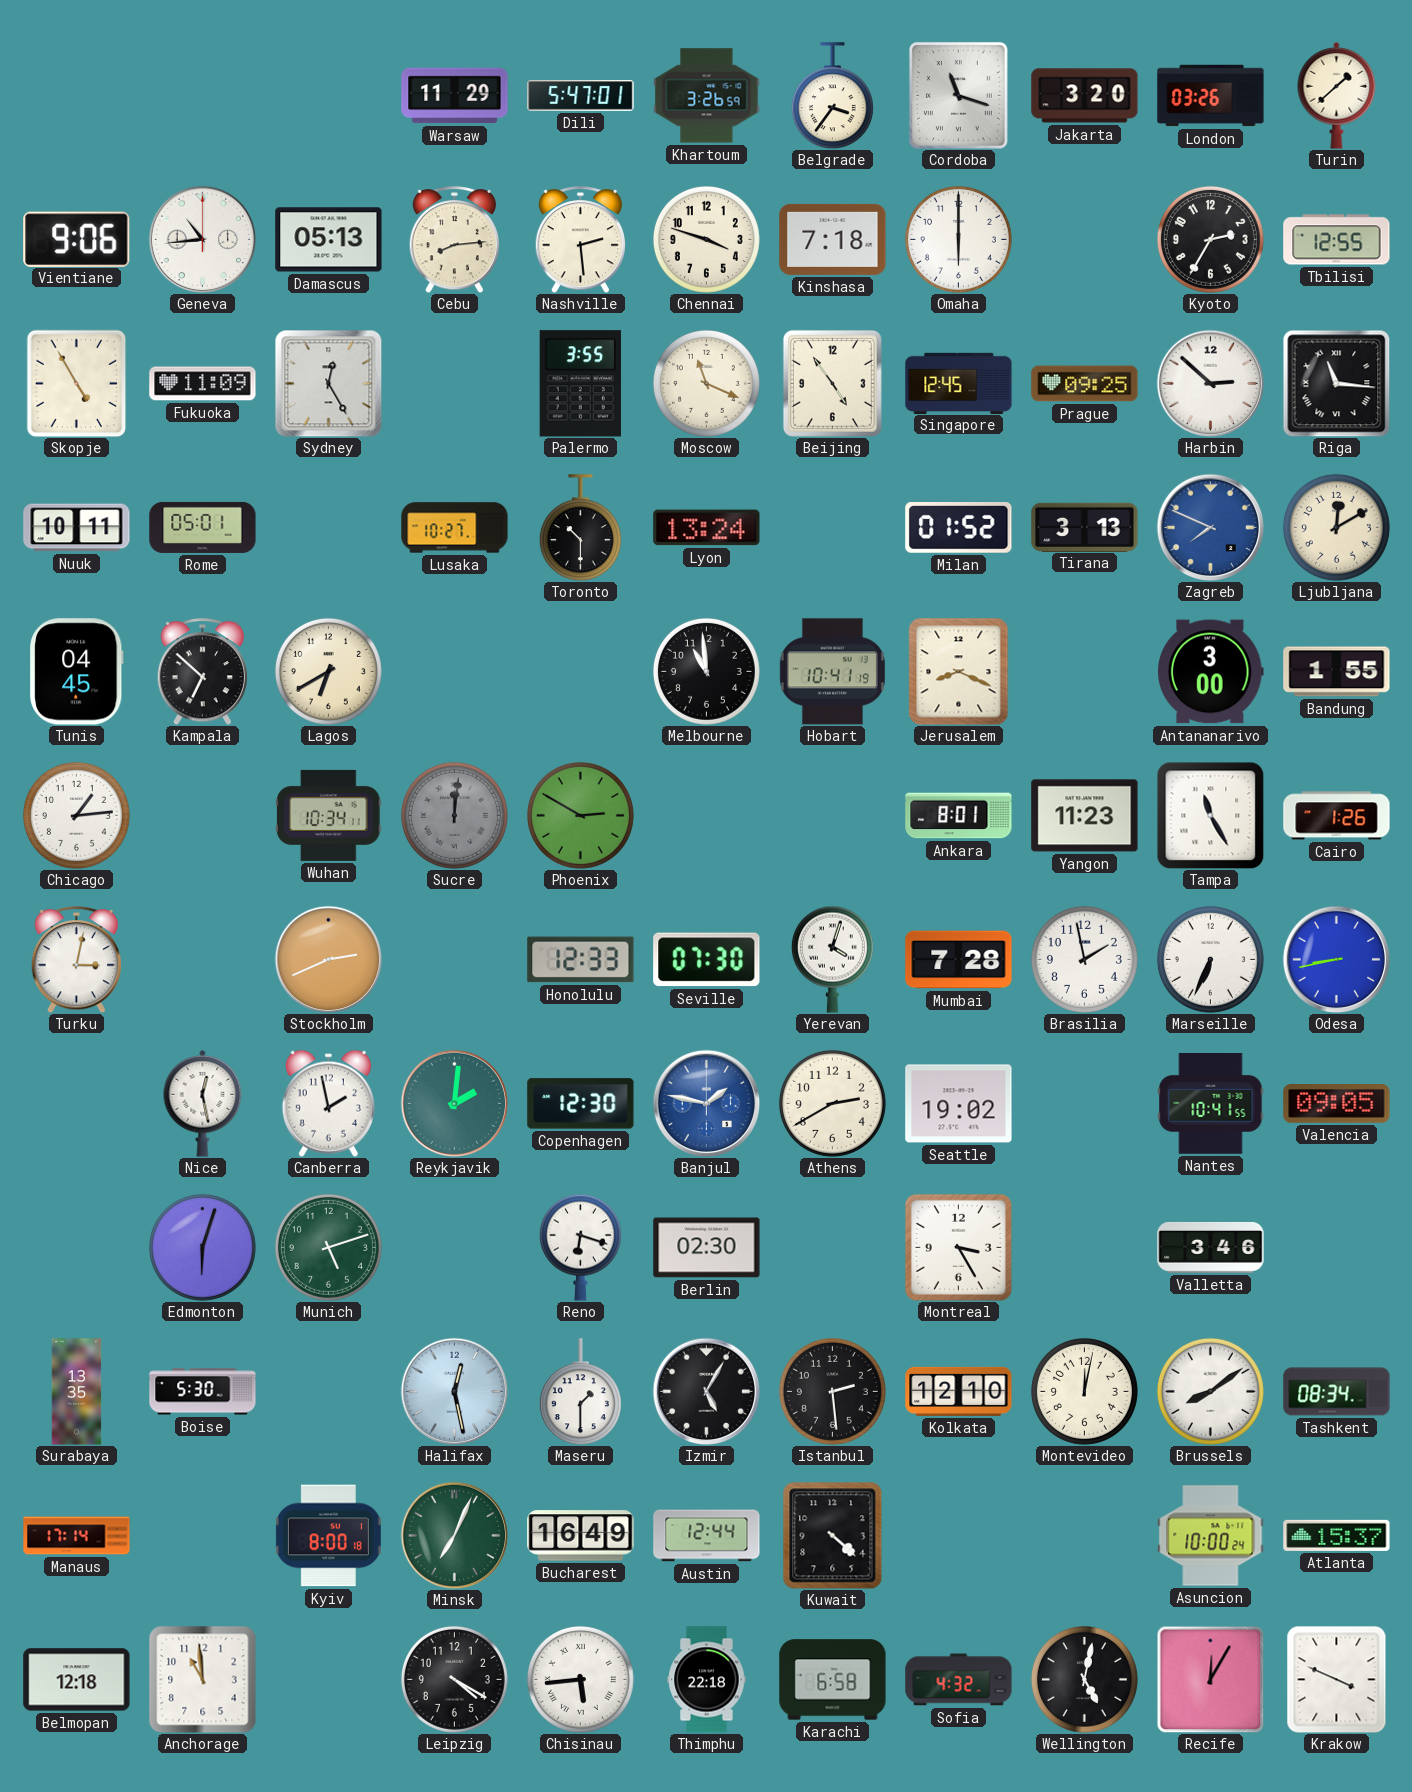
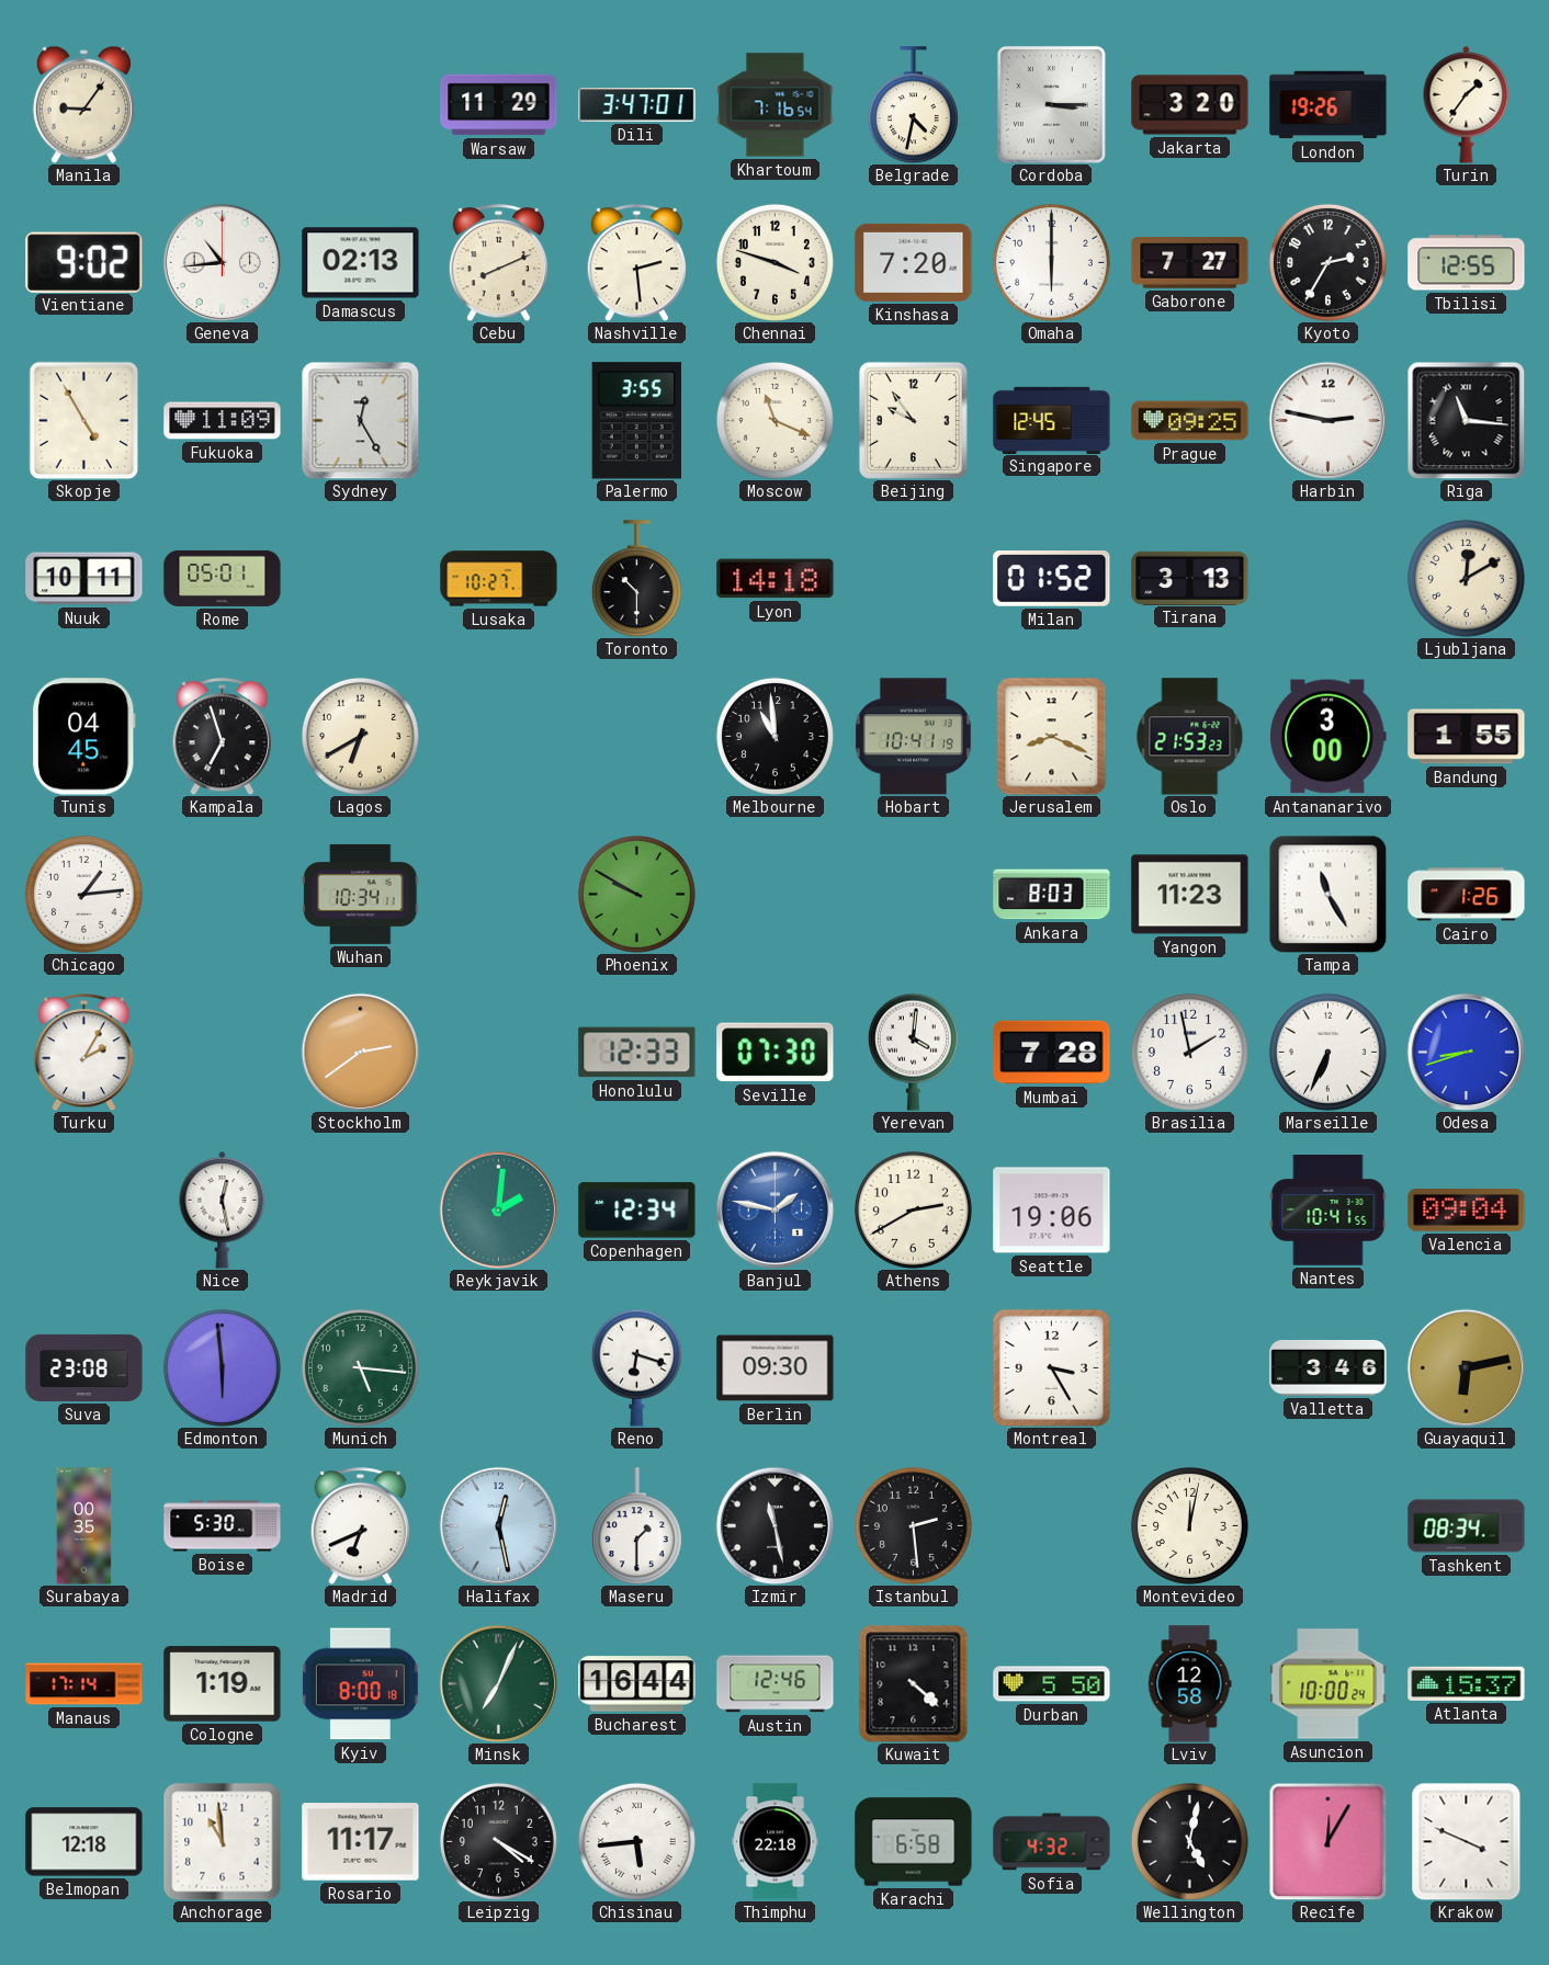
Manila: none -> 9:06
Dili: 5:47 -> 3:47
Khartoum: 3:26 -> 7:16
Belgrade: 3:36 -> 4:32
Cordoba: 11:18 -> 3:15
London: 03:26 -> 19:26
Turin: 1:38 -> 1:36
Vientiane: 9:06 -> 9:02
Damascus: 05:13 -> 02:13
Cebu: 8:14 -> 8:11
Kinshasa: 7:18 -> 7:20
Gaborone: none -> 7:27
Beijing: 4:54 -> 9:54
Harbin: 2:52 -> 2:47
Lyon: 13:24 -> 14:18
Zagreb: 7:49 -> none
Kampala: 6:52 -> 6:57
Oslo: none -> 21:53
Sucre: 12:01 -> none
Phoenix: 2:50 -> 9:50
Ankara: 8:01 -> 8:03
Turku: 3:02 -> 2:05
Stockholm: 2:41 -> 2:39
Yerevan: 4:03 -> 4:01
Odesa: 8:43 -> 8:42
Canberra: 1:58 -> none
Copenhagen: 12:30 -> 12:34
Seattle: 19:02 -> 19:06
Valencia: 09:05 -> 09:04
Suva: none -> 23:08
Edmonton: 6:03 -> 5:59
Munich: 5:12 -> 5:16
Berlin: 02:30 -> 09:30
Guayaquil: none -> 6:13
Surabaya: 13:35 -> 00:35
Madrid: none -> 6:41
Izmir: 5:05 -> 11:28
Kolkata: 12:10 -> none
Brussels: 8:09 -> none
Cologne: none -> 1:19
Bucharest: 16:49 -> 16:44
Austin: 12:44 -> 12:46
Durban: none -> 5:50
Lviv: none -> 12:58
Rosario: none -> 11:17
